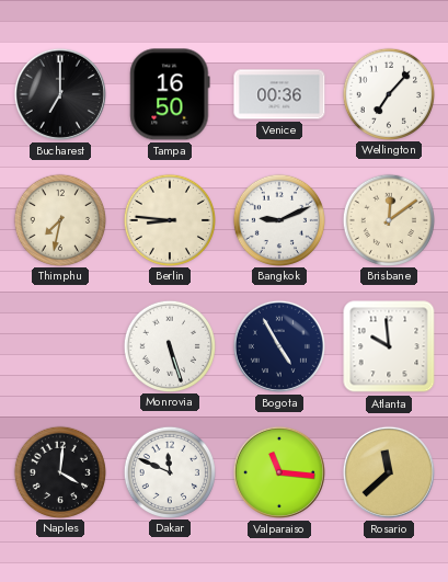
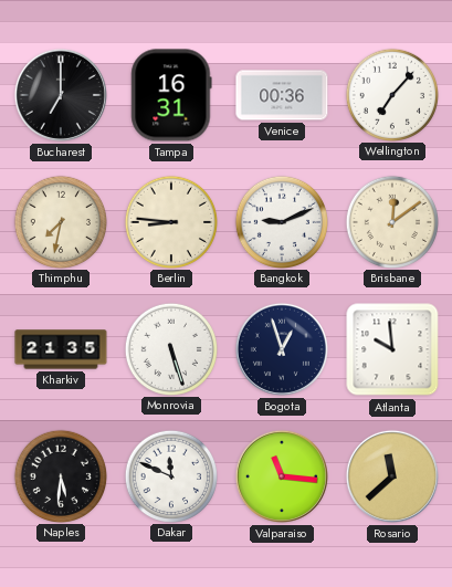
Tampa: 16:50 -> 16:31
Kharkiv: none -> 21:35
Bogota: 4:55 -> 12:57
Naples: 4:01 -> 5:31
